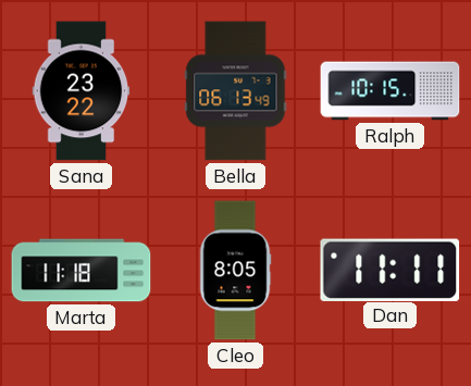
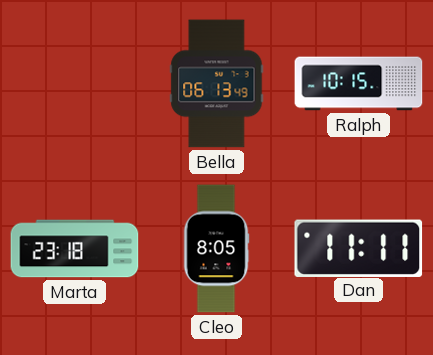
Sana: 23:22 -> none
Marta: 11:18 -> 23:18
